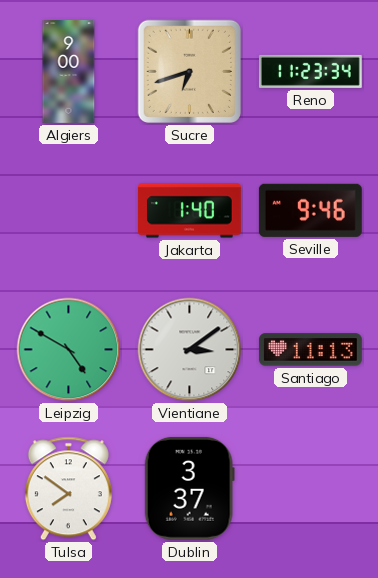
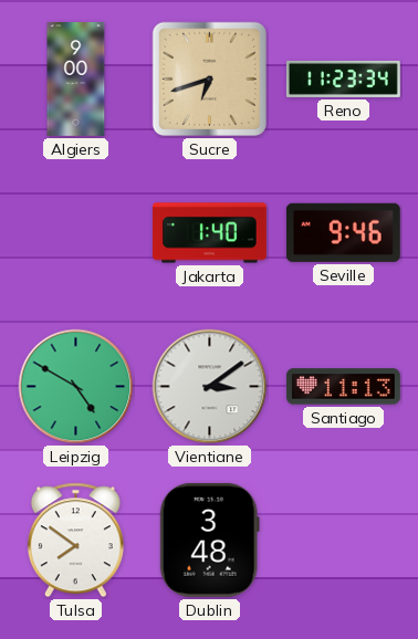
Dublin: 3:37 -> 3:48
